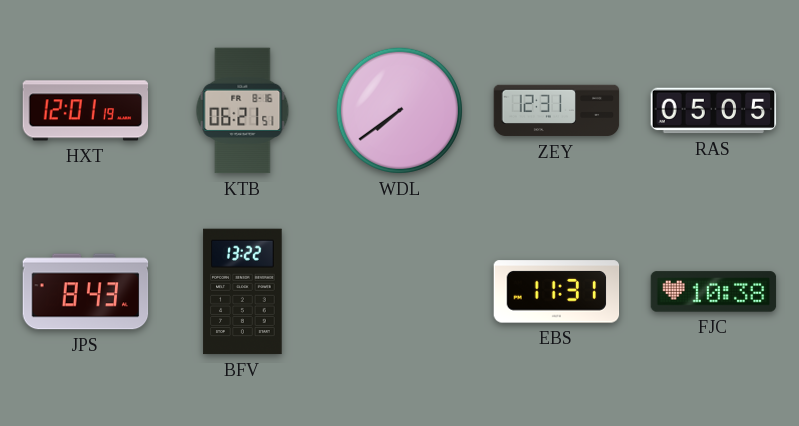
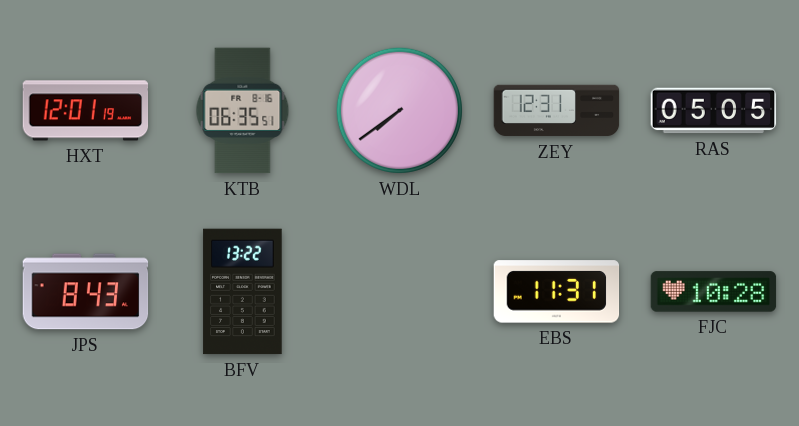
KTB: 06:21 -> 06:35
FJC: 10:38 -> 10:28
